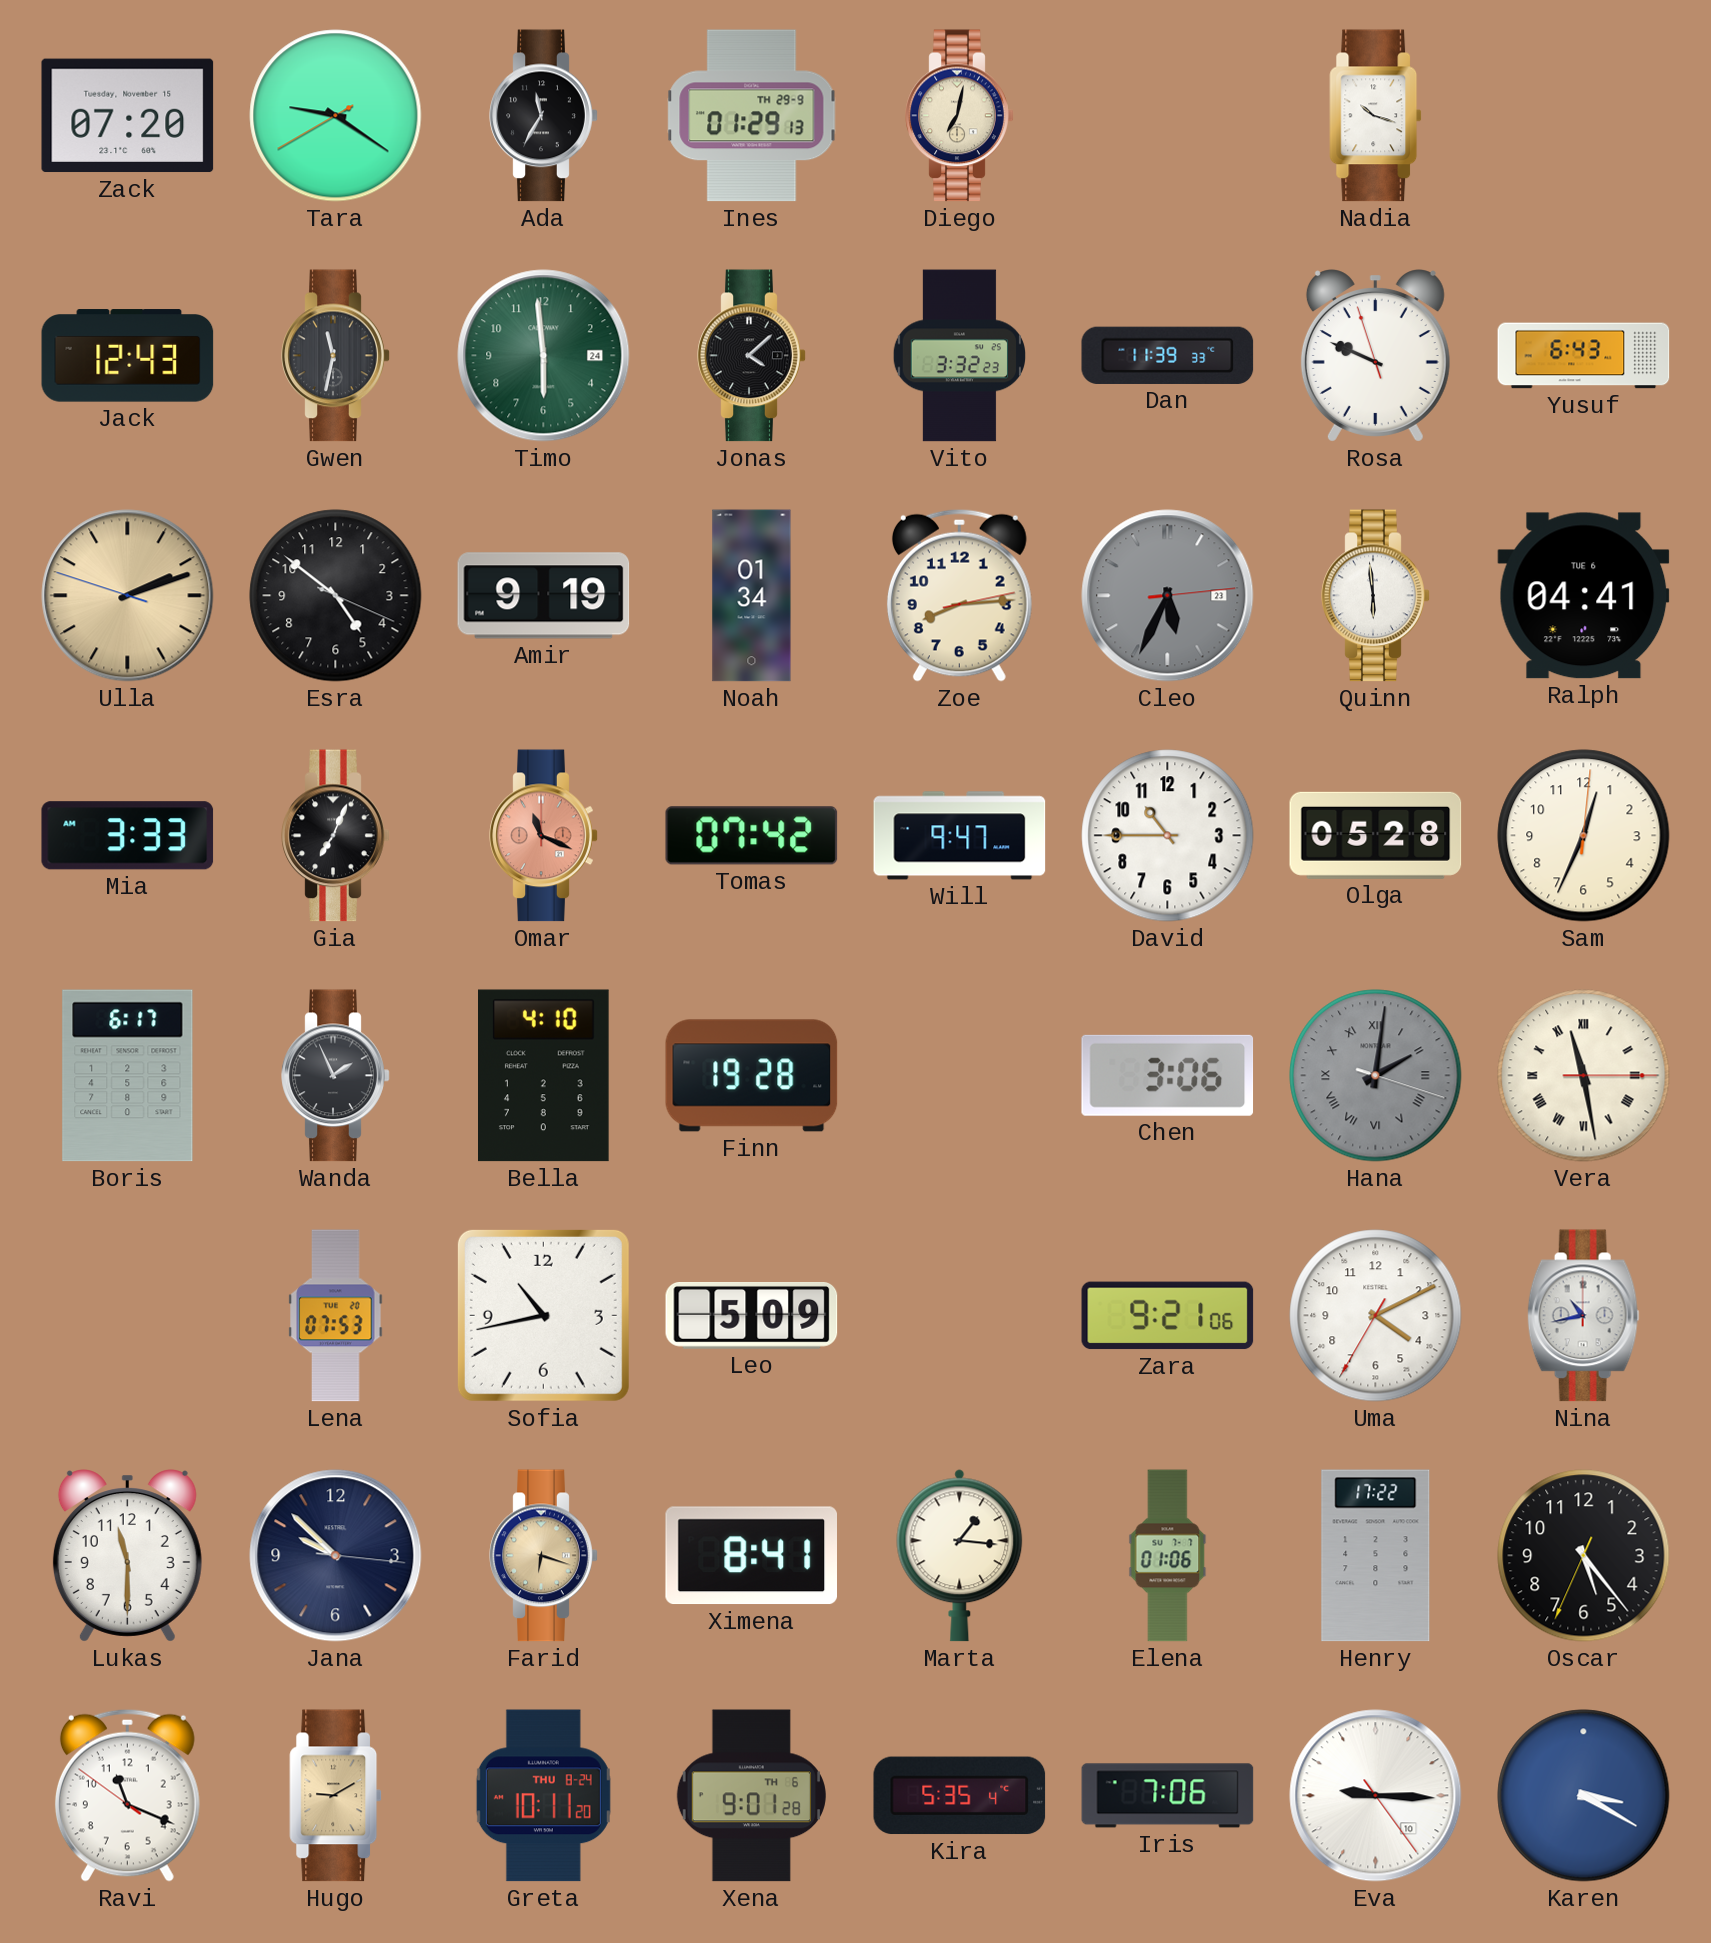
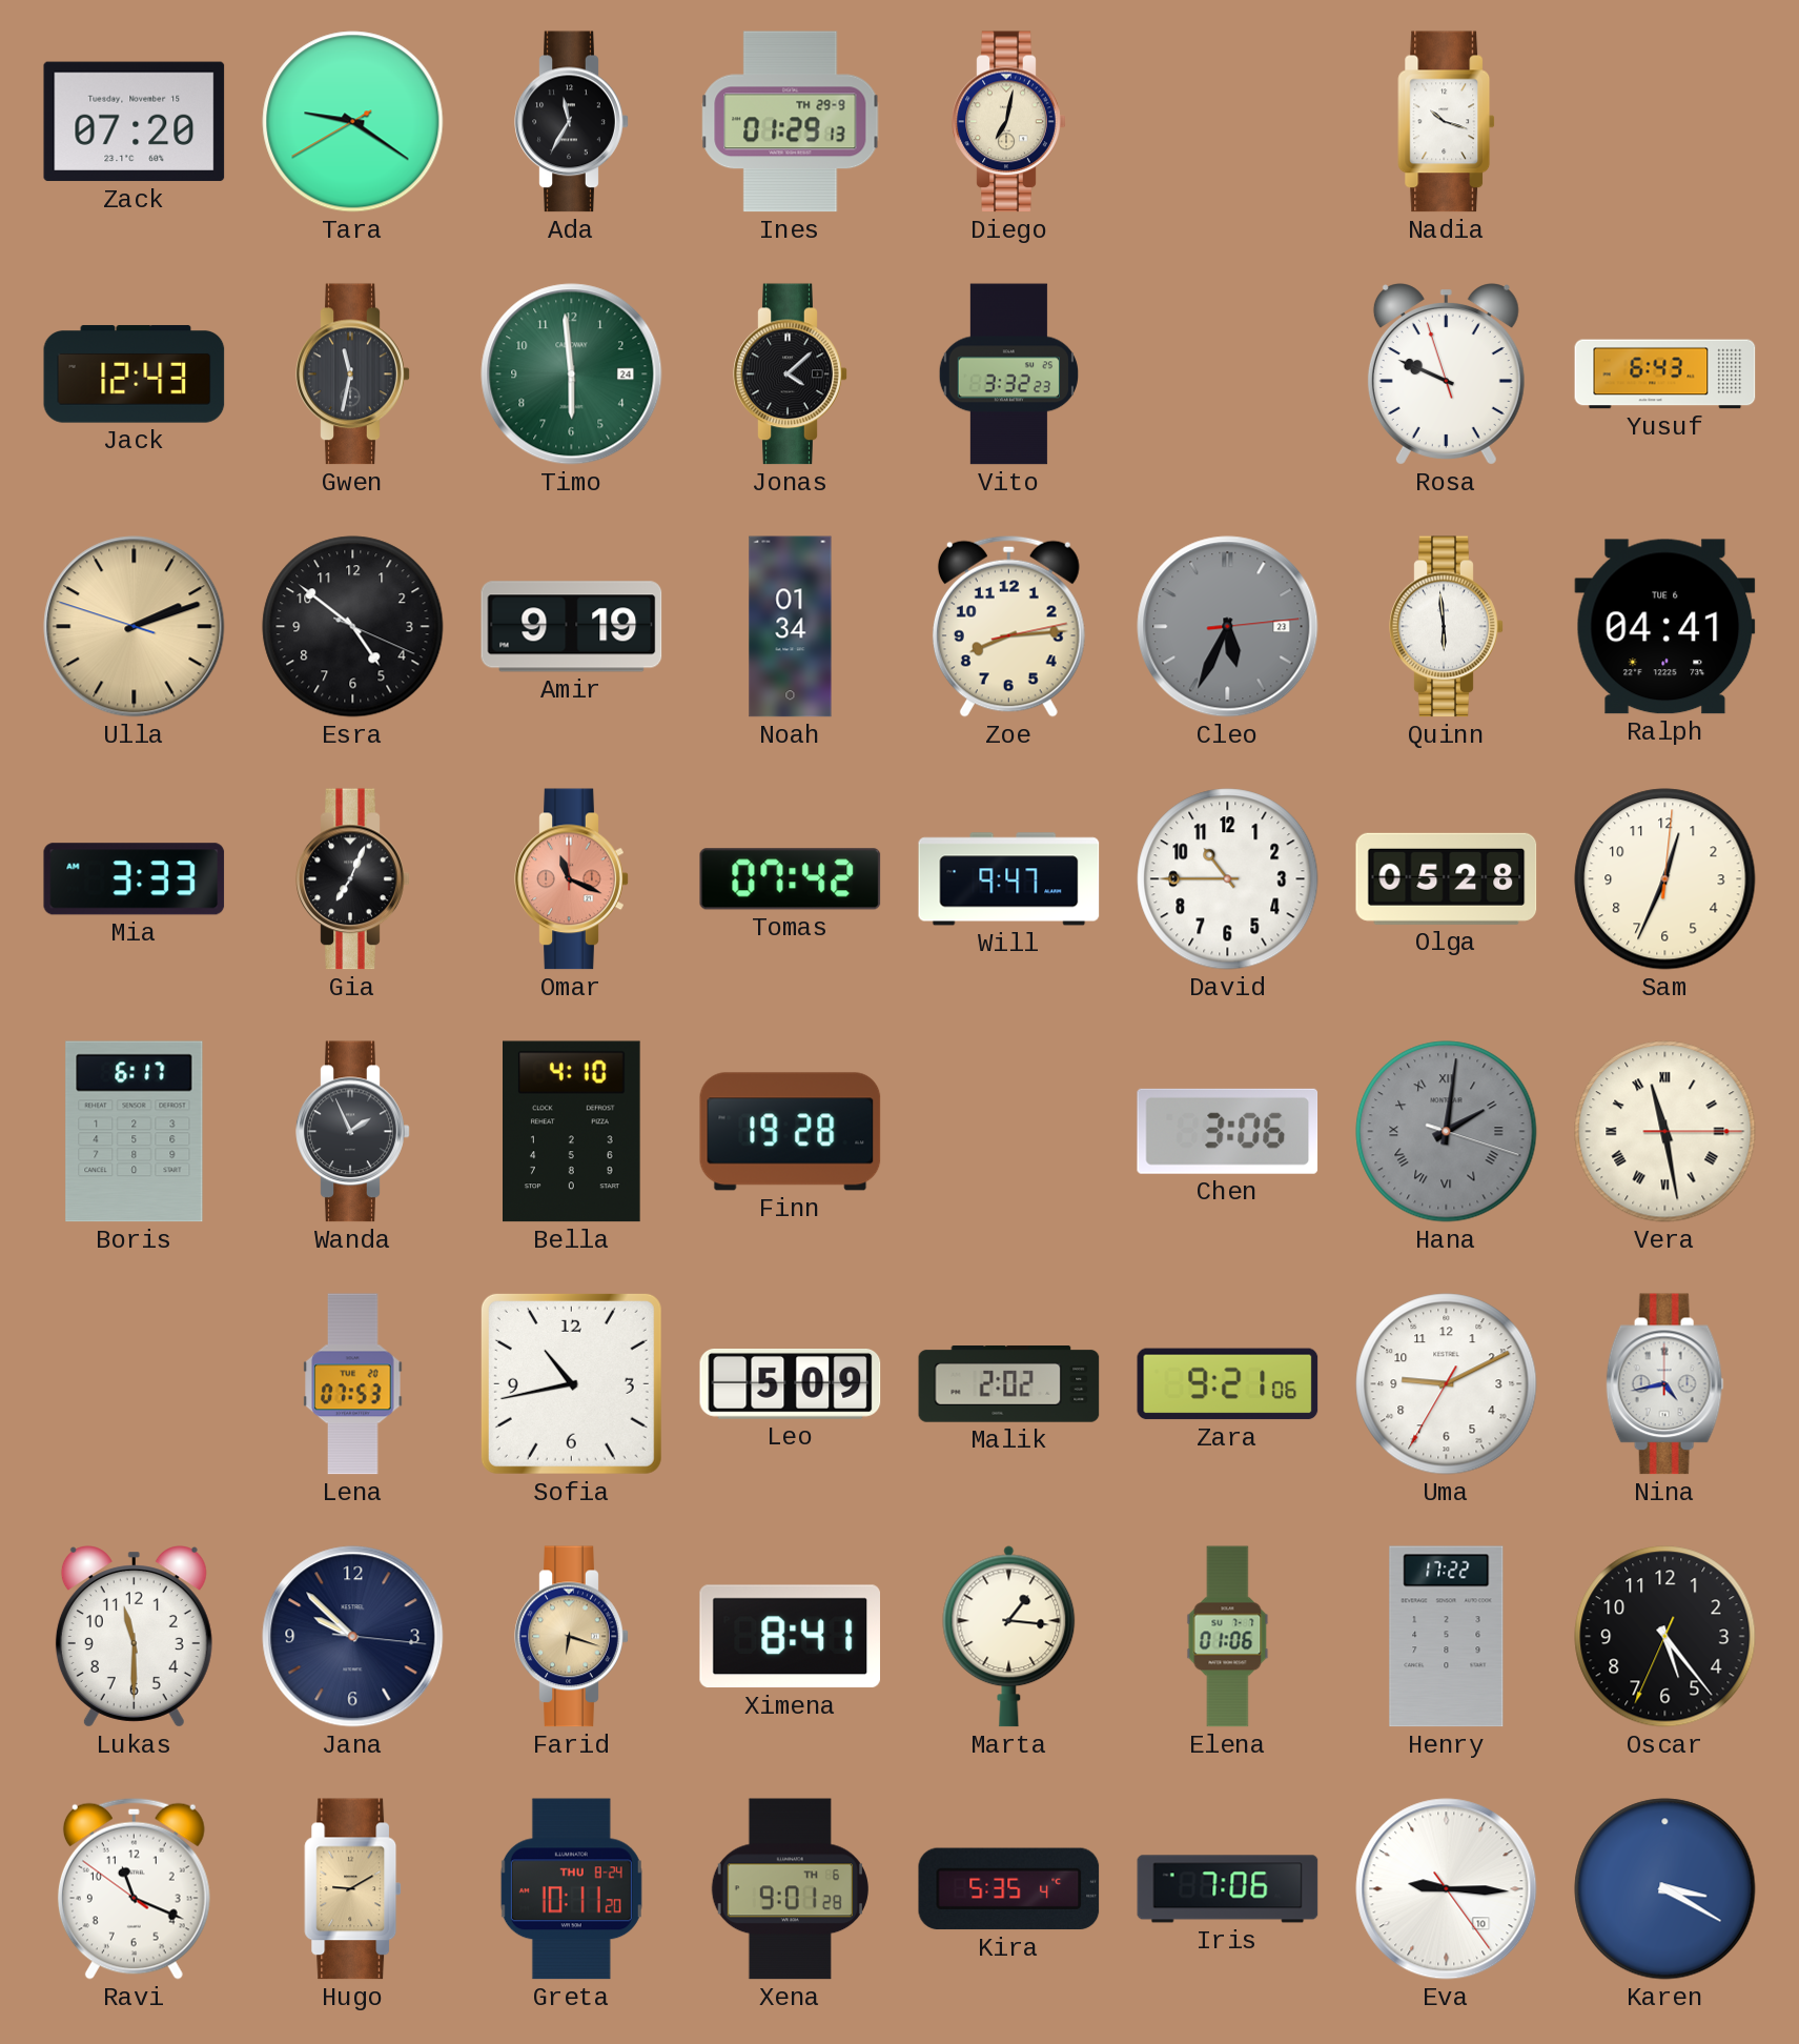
Dan: 11:39 -> none
Malik: none -> 2:02
Uma: 4:10 -> 9:10
Nina: 10:43 -> 4:43
